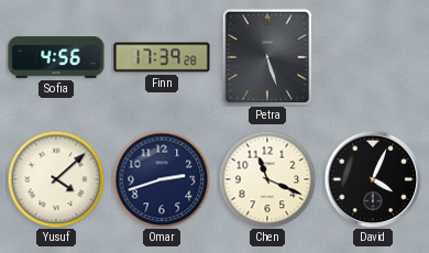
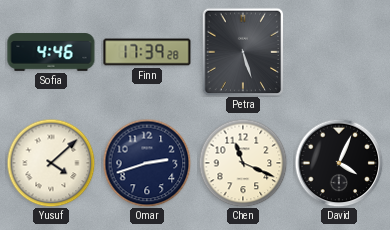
Sofia: 4:56 -> 4:46
